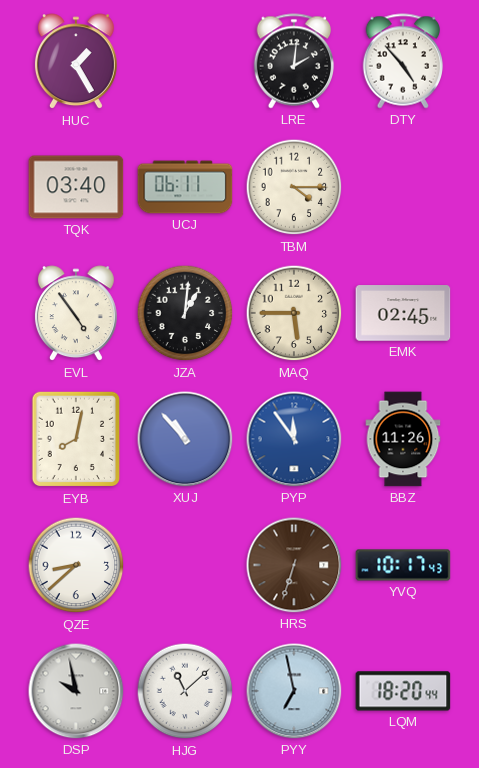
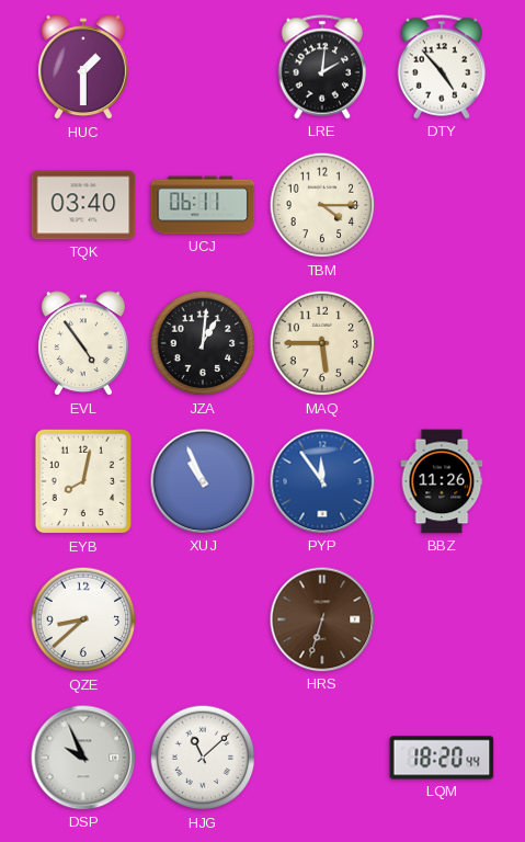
HUC: 1:25 -> 1:30
EMK: 02:45 -> none
XUJ: 10:53 -> 10:56
YVQ: 10:17 -> none
DSP: 9:58 -> 9:56
PYY: 6:58 -> none
